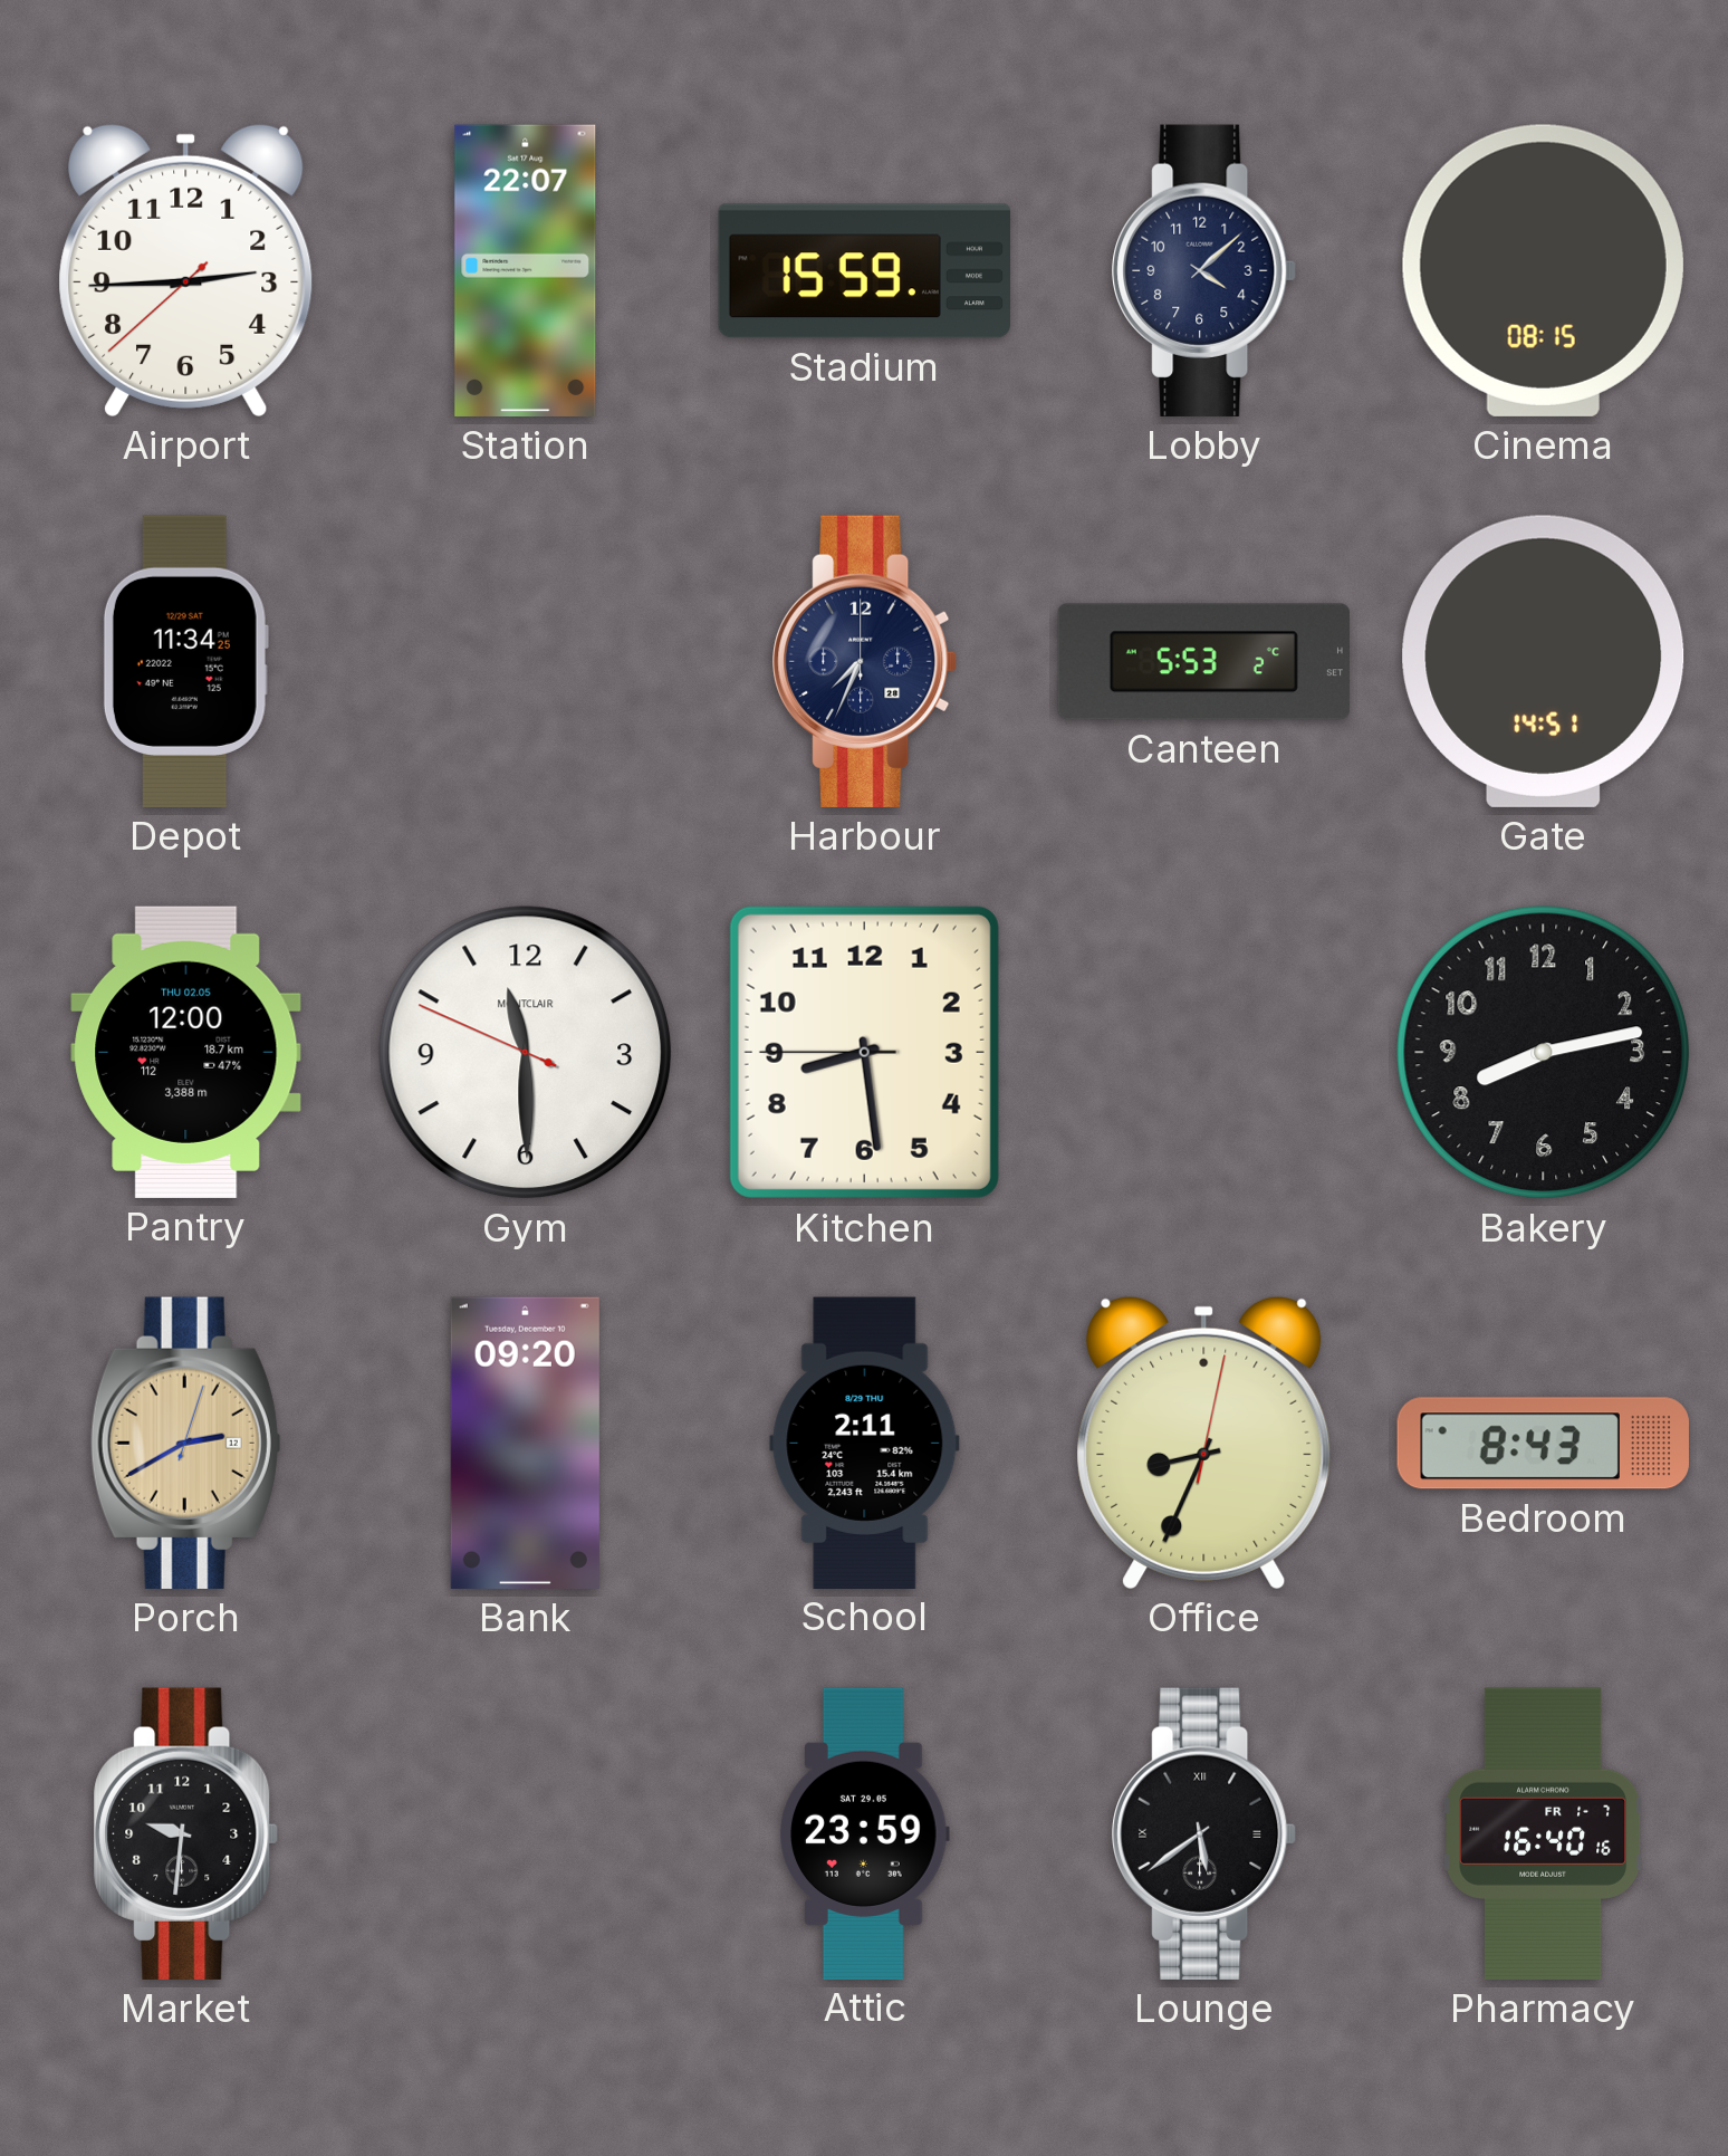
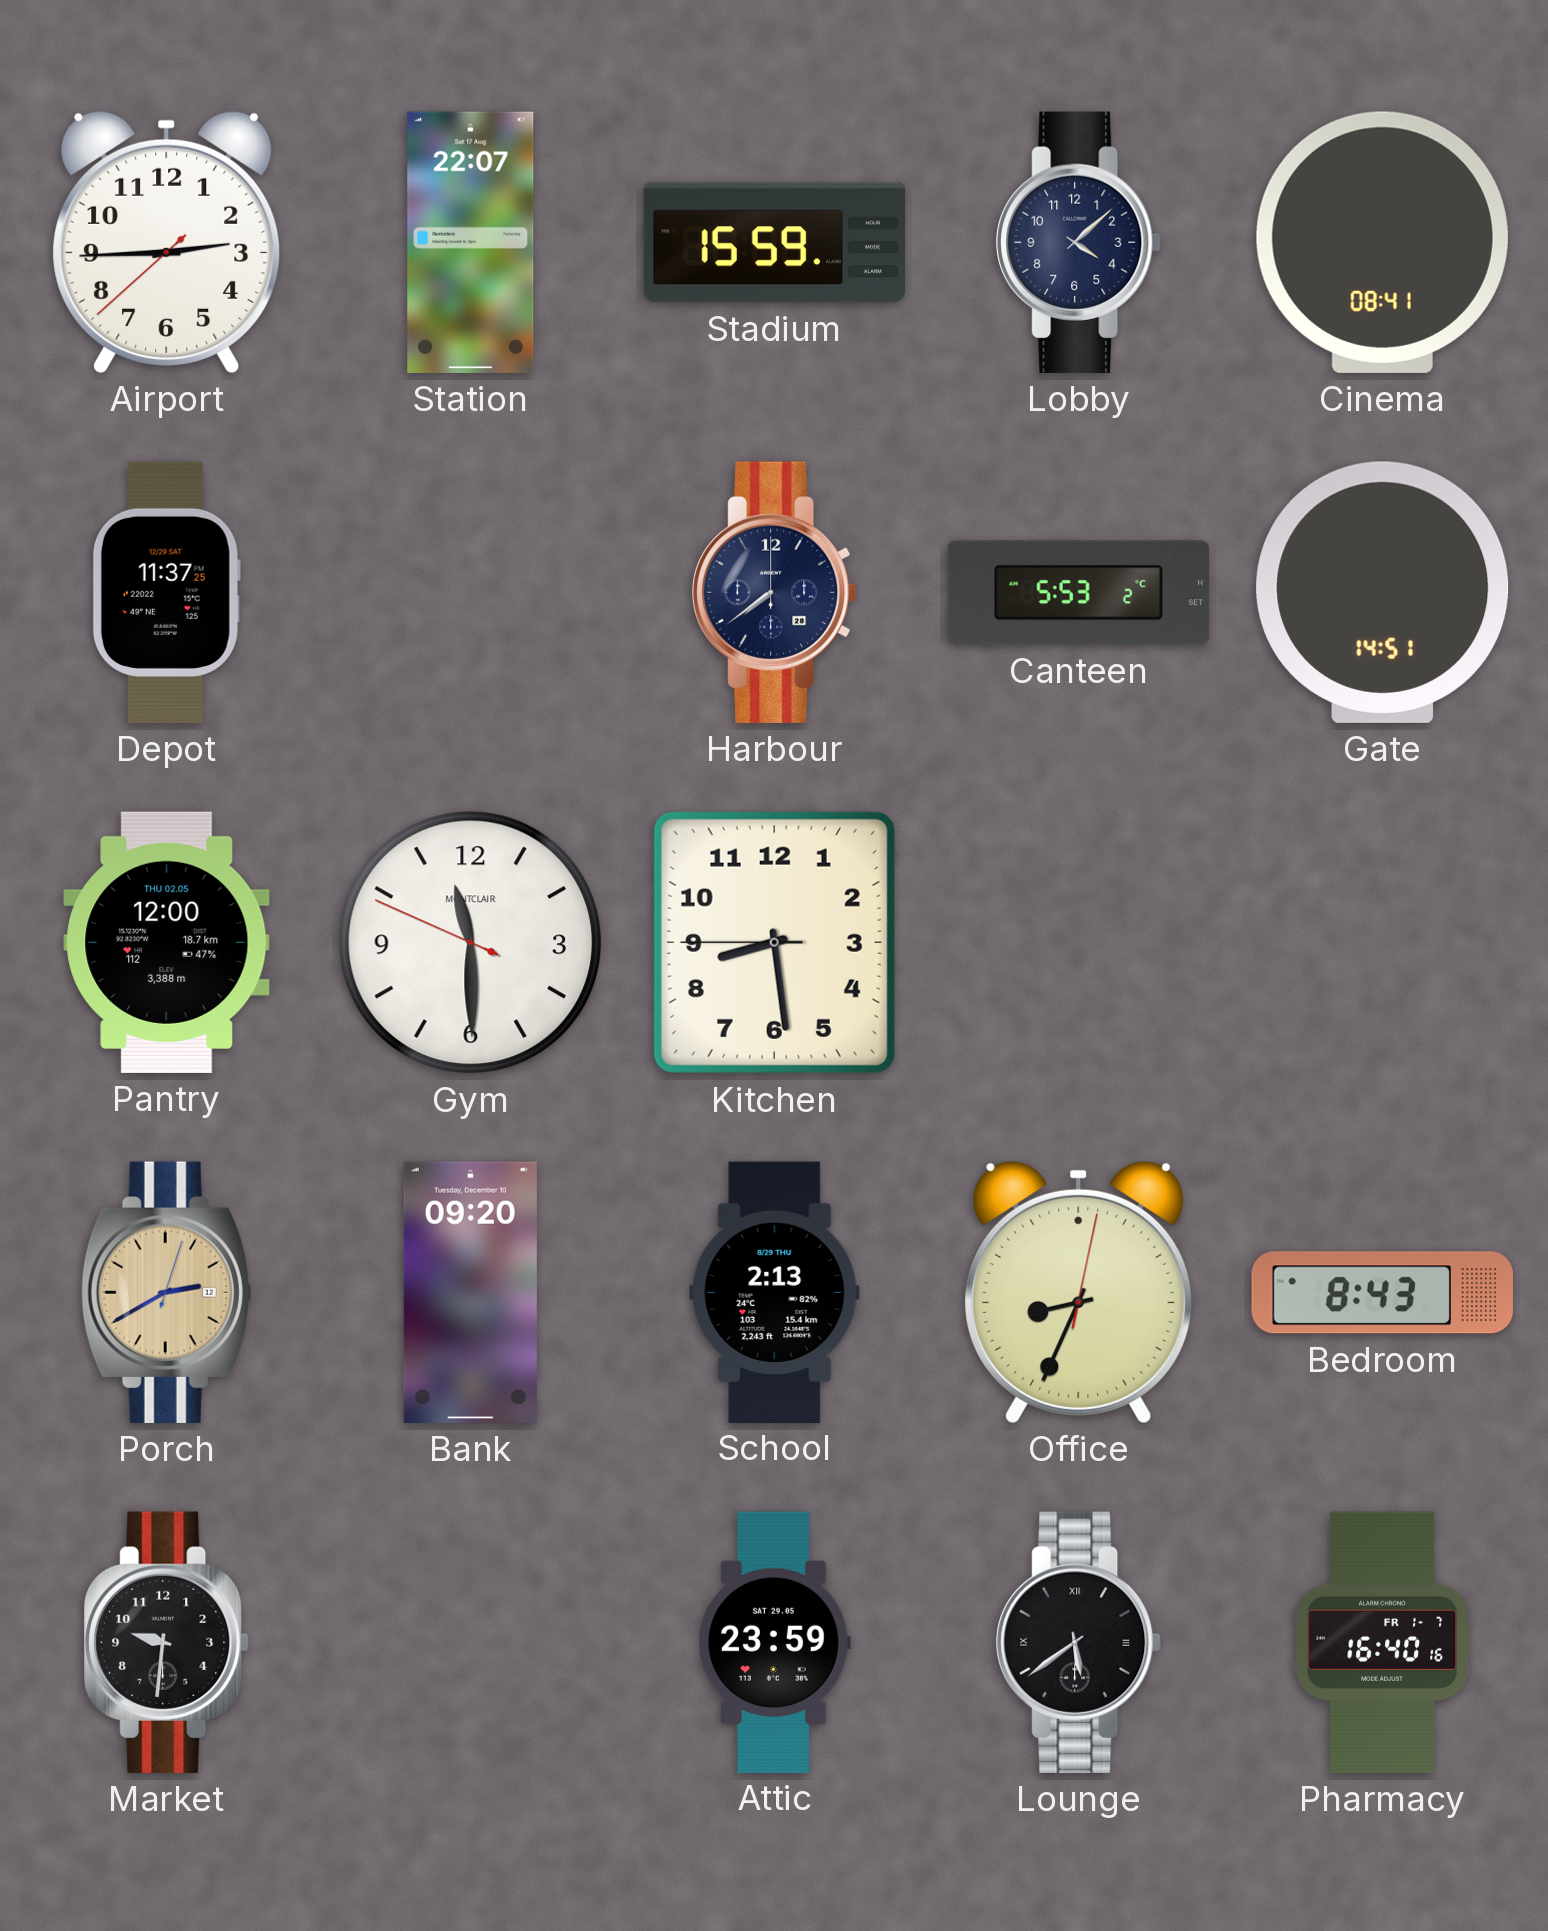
Cinema: 08:15 -> 08:41
Depot: 11:34 -> 11:37
Harbour: 7:34 -> 7:39
Bakery: 8:13 -> none
School: 2:11 -> 2:13
